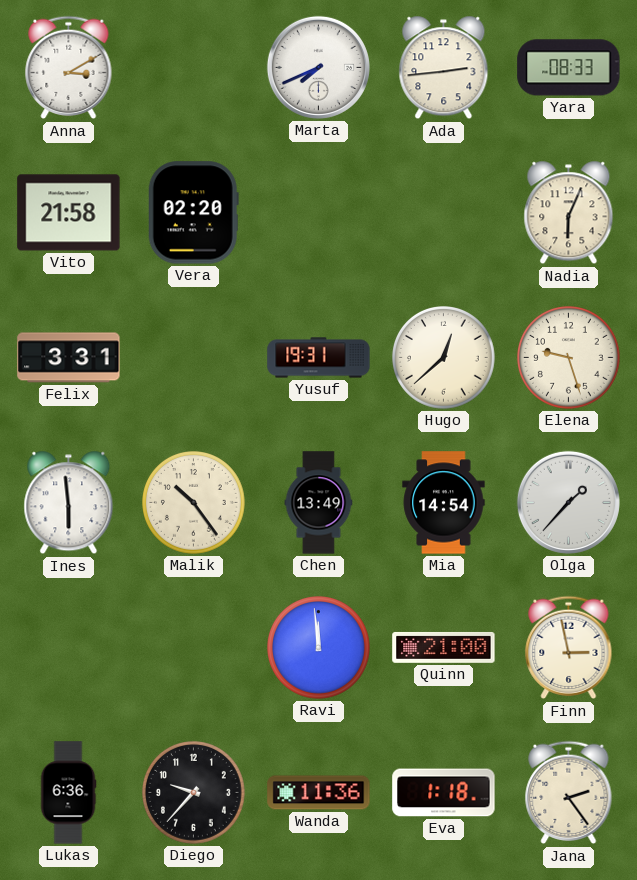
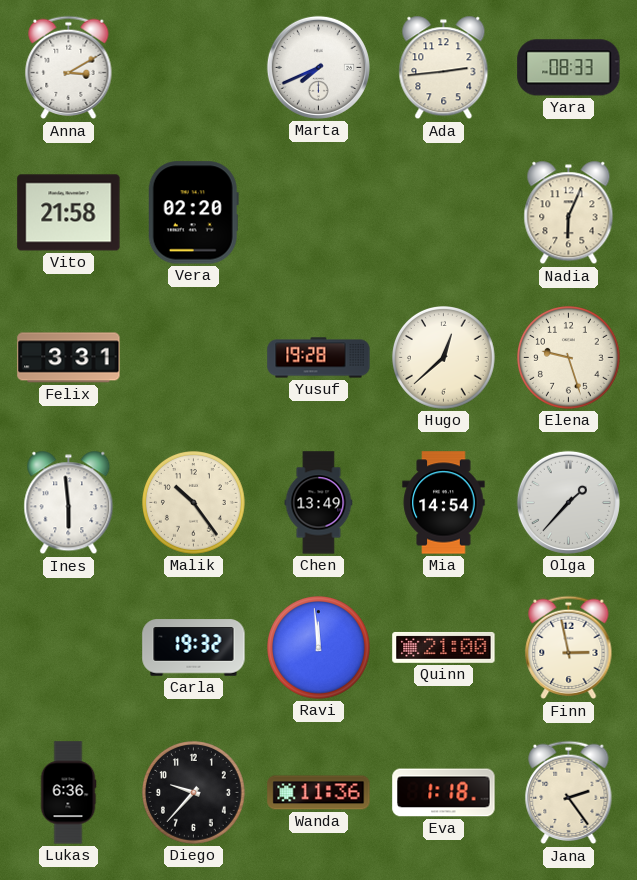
Yusuf: 19:31 -> 19:28
Carla: none -> 19:32
